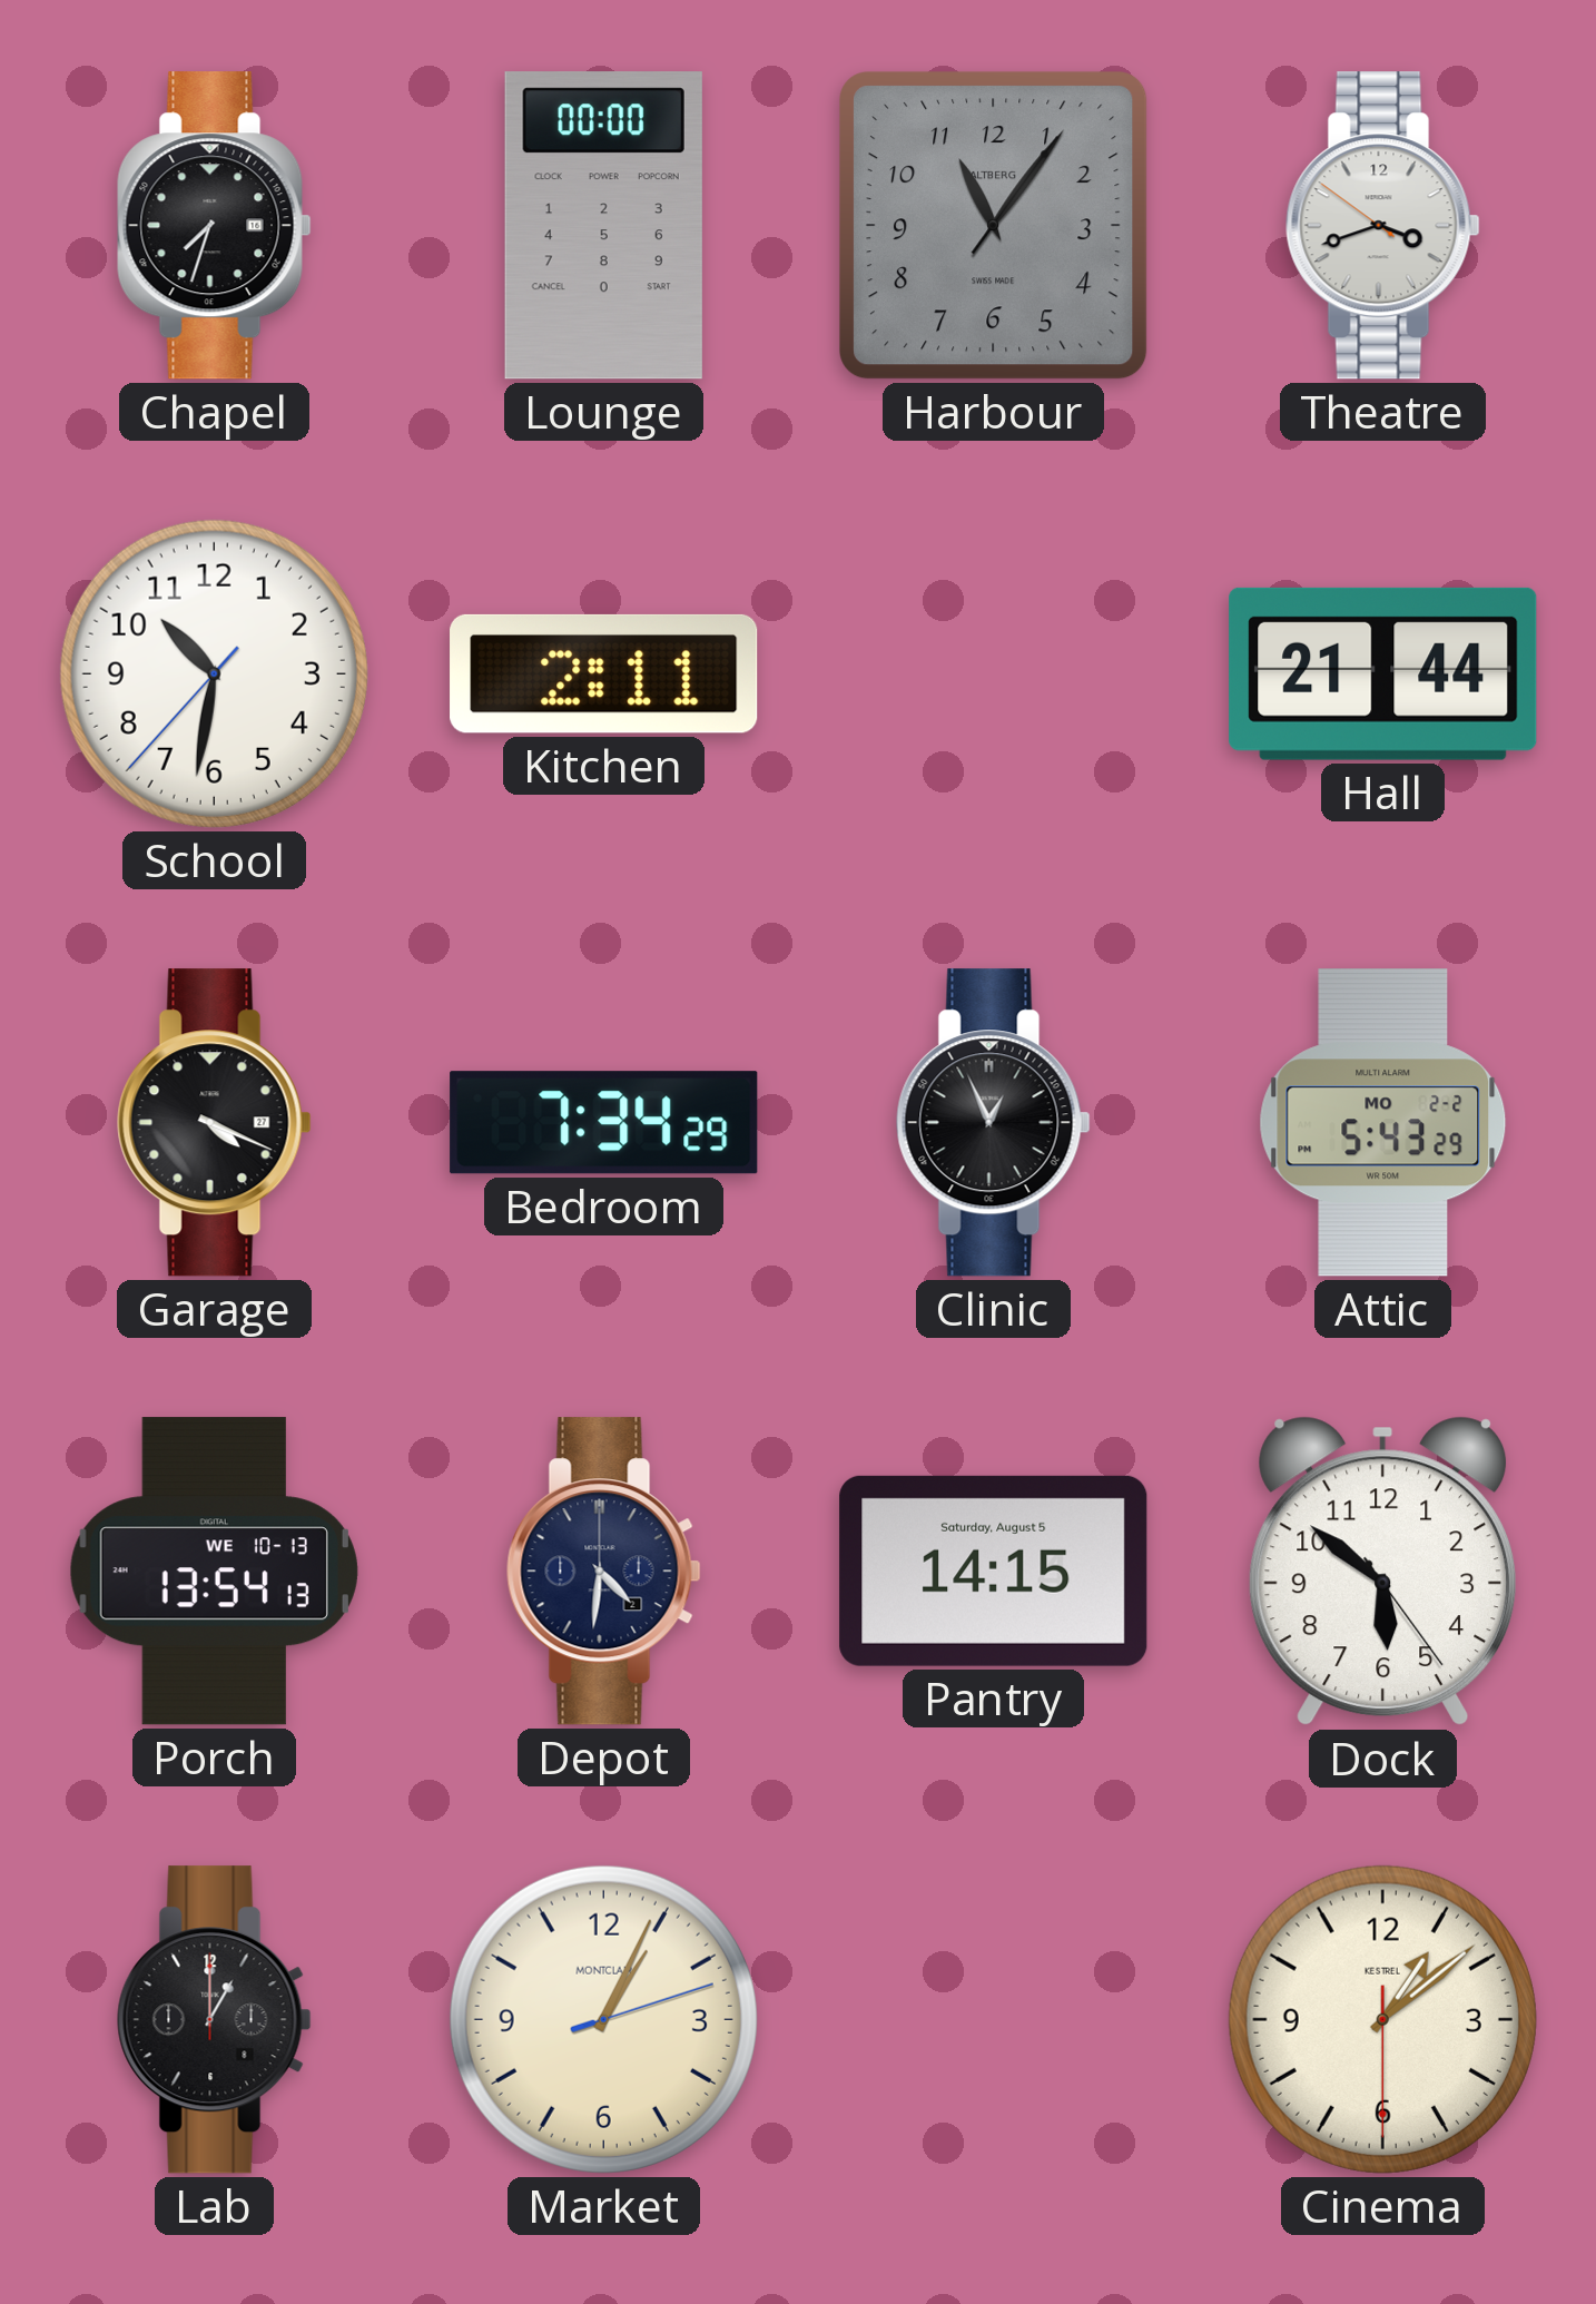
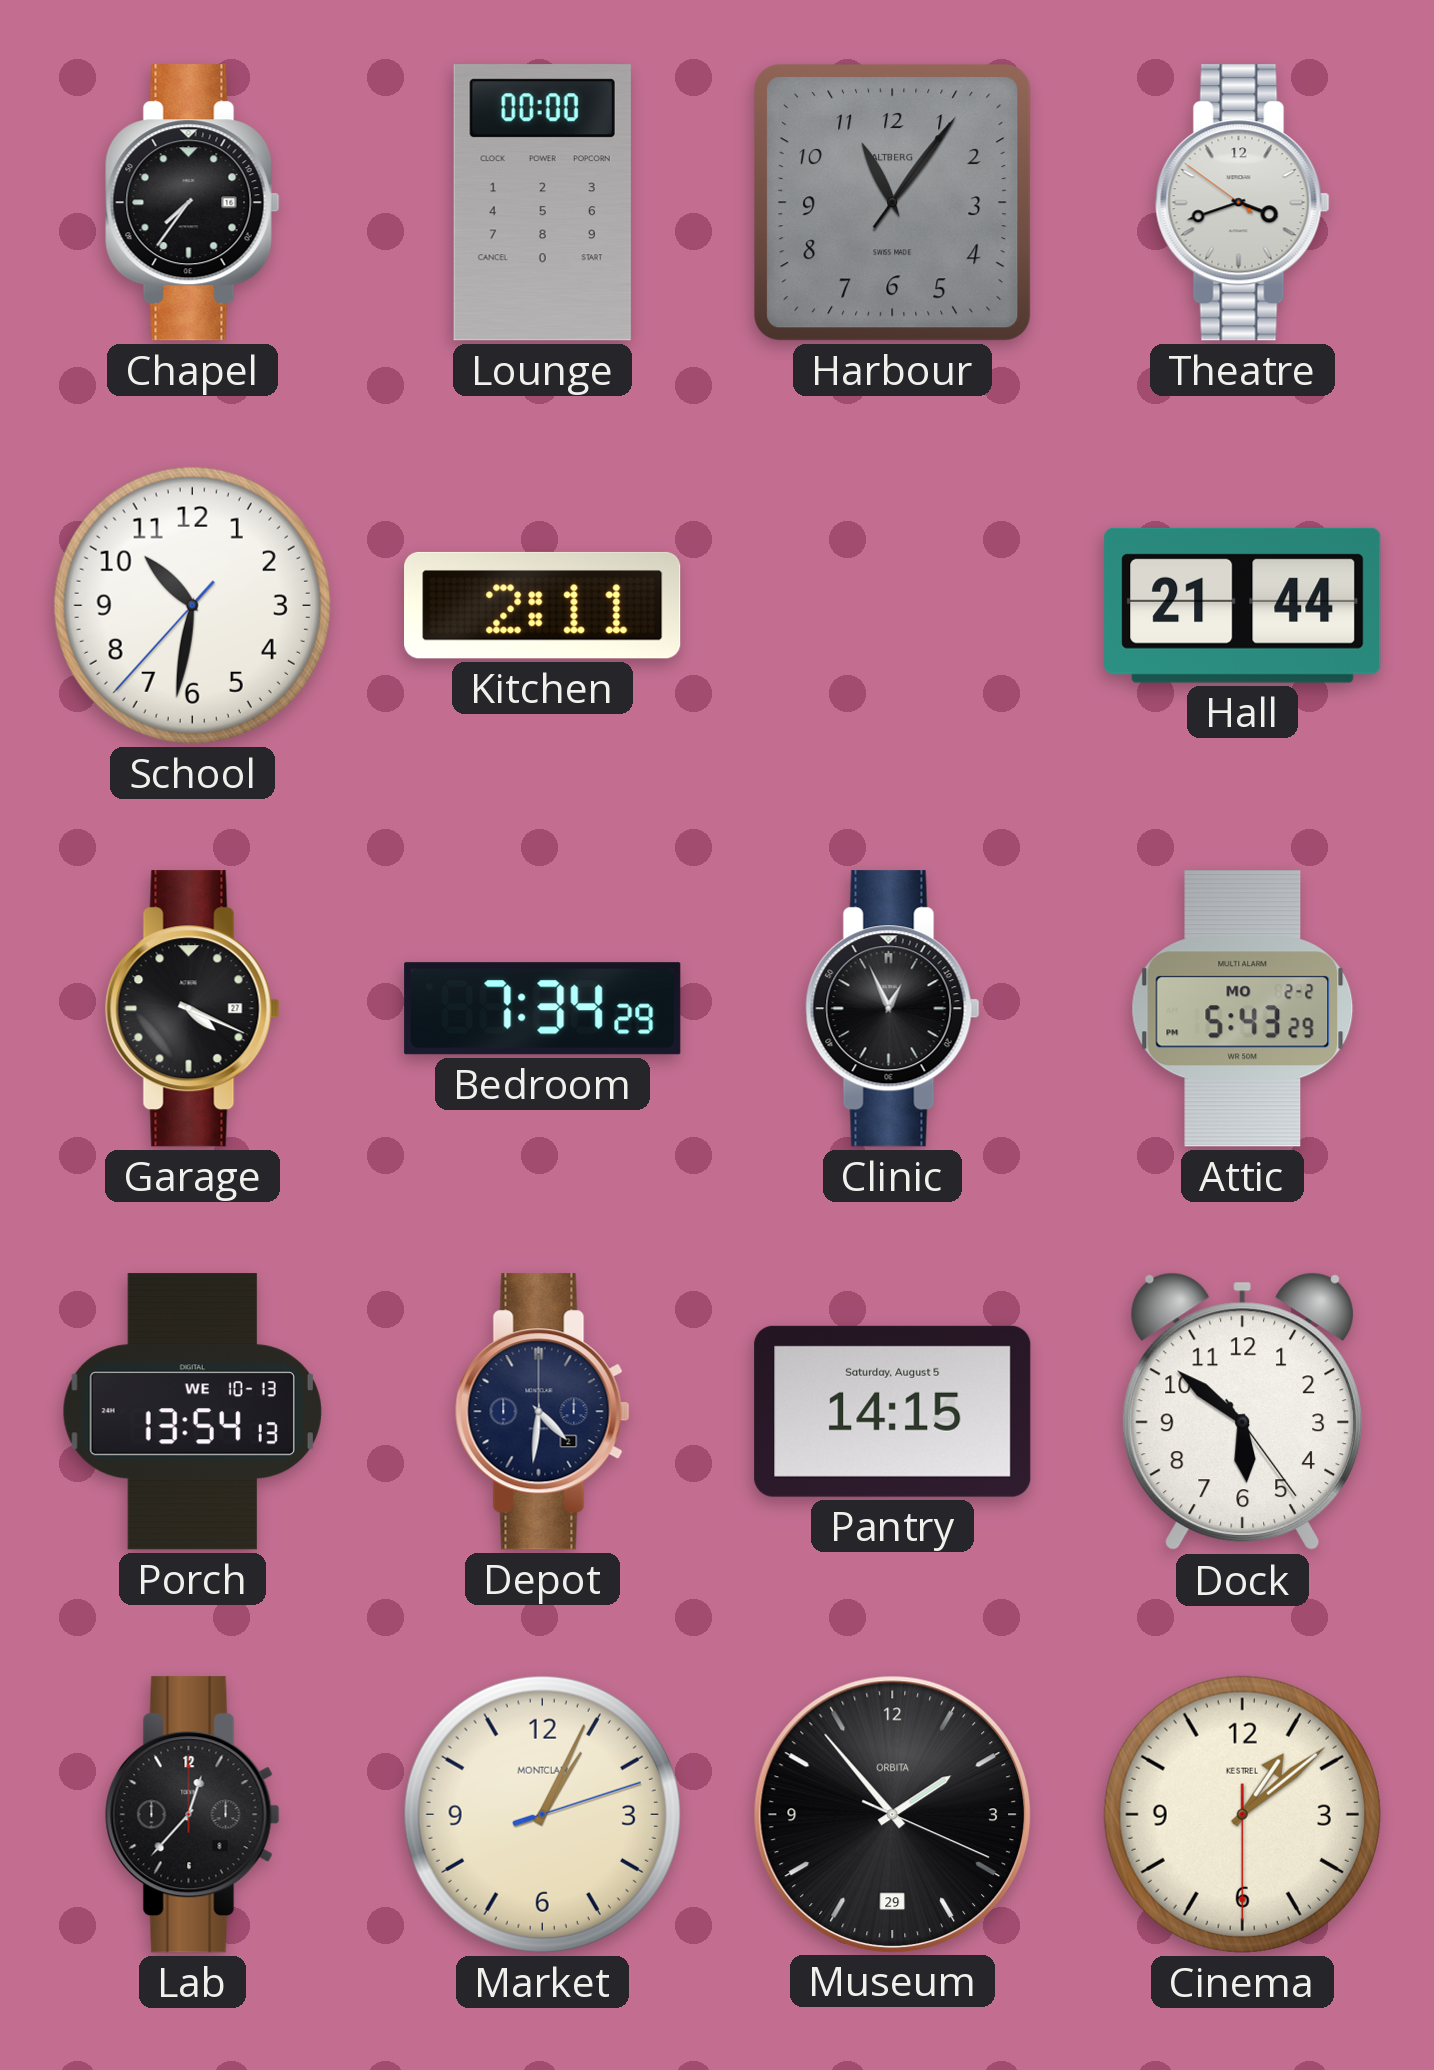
Chapel: 7:33 -> 7:36
Lab: 1:00 -> 12:37
Museum: none -> 1:53
